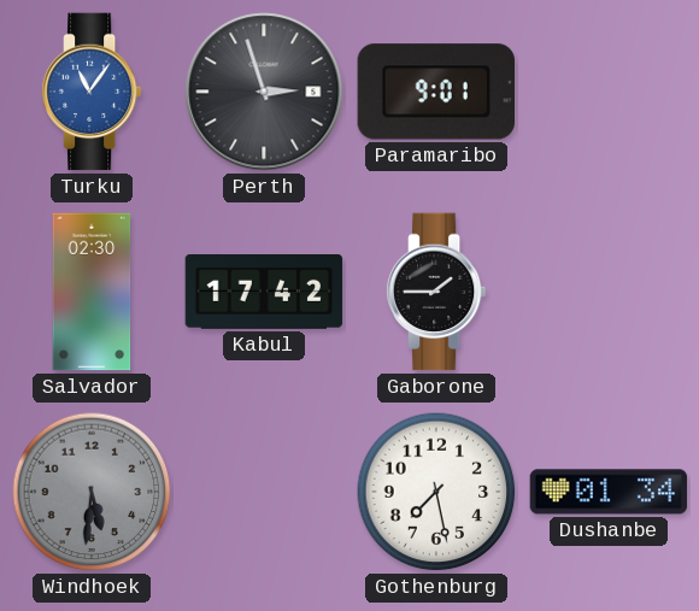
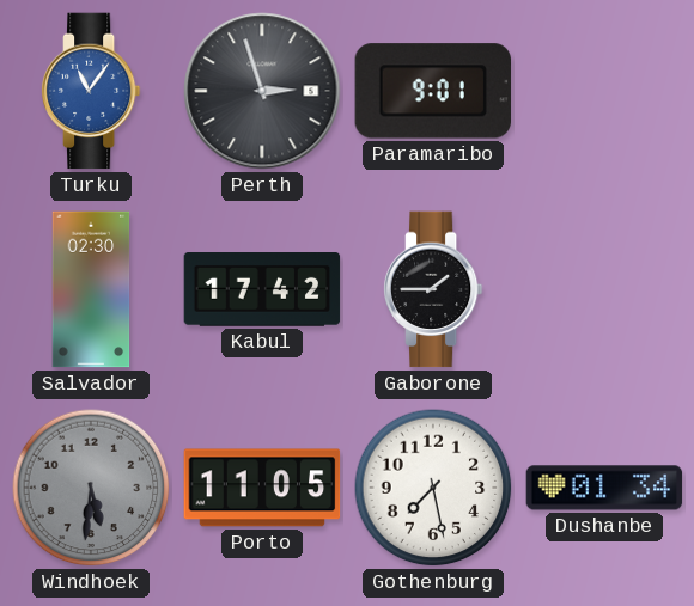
Porto: none -> 11:05
